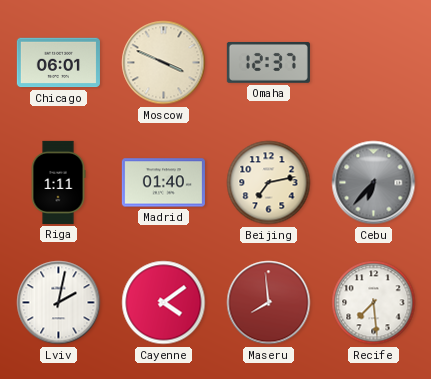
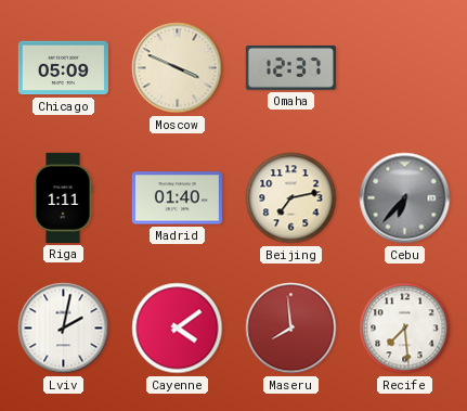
Chicago: 06:01 -> 05:09
